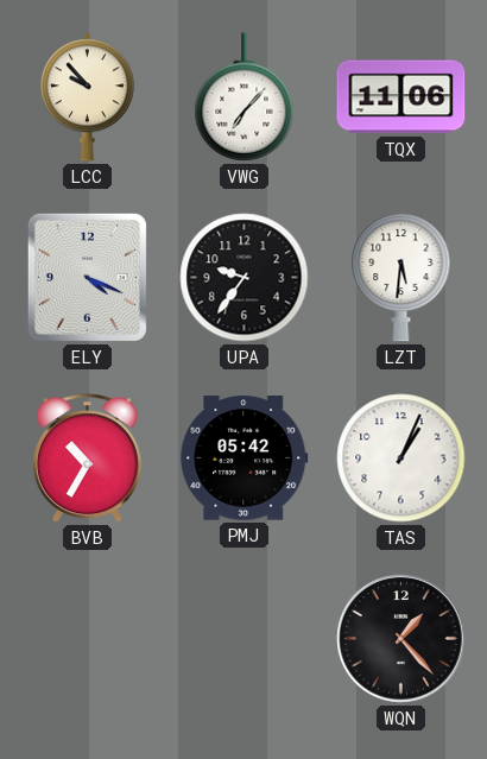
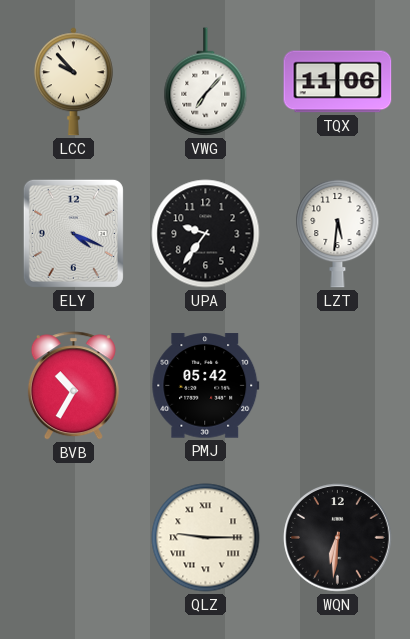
TAS: 1:04 -> none
QLZ: none -> 9:15
WQN: 1:23 -> 6:31
